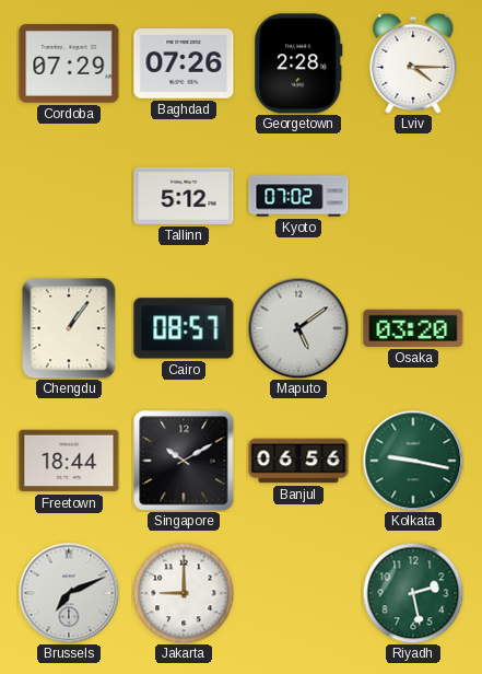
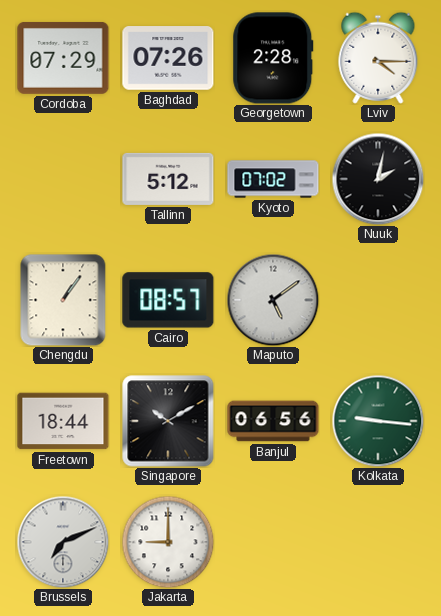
Nuuk: none -> 2:02
Osaka: 03:20 -> none
Kolkata: 9:17 -> 9:16
Riyadh: 2:28 -> none
